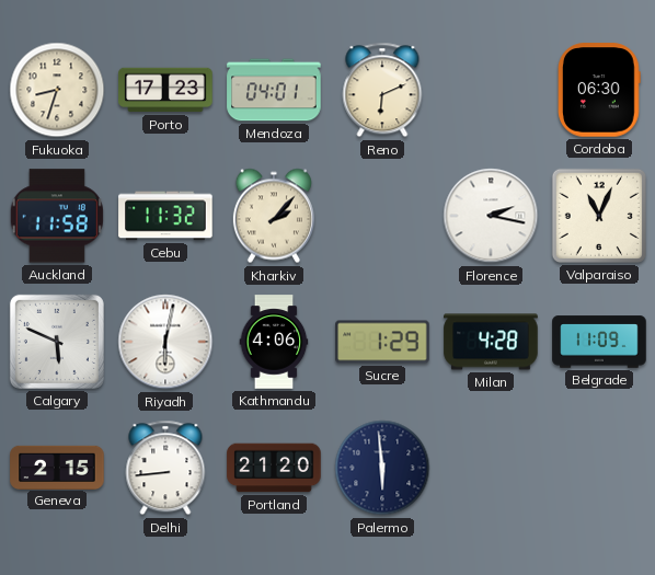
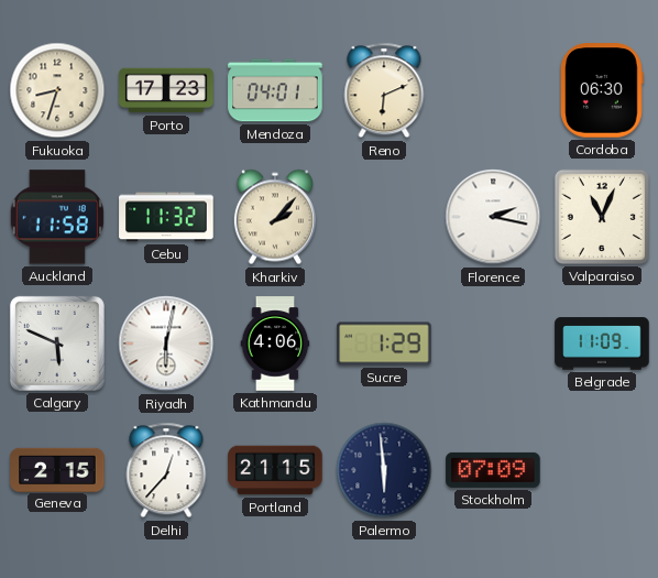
Milan: 4:28 -> none
Delhi: 8:44 -> 12:37
Portland: 21:20 -> 21:15
Stockholm: none -> 07:09
